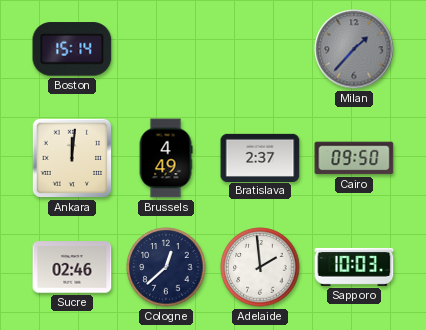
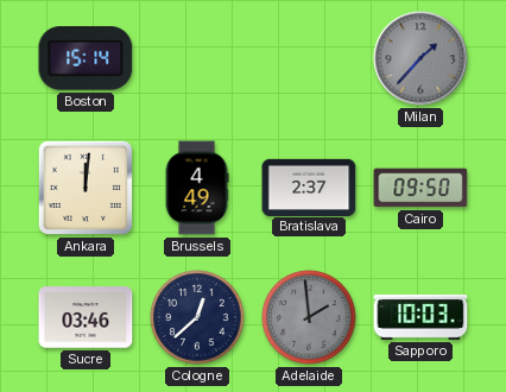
Sucre: 02:46 -> 03:46
Adelaide dial: white -> grey
